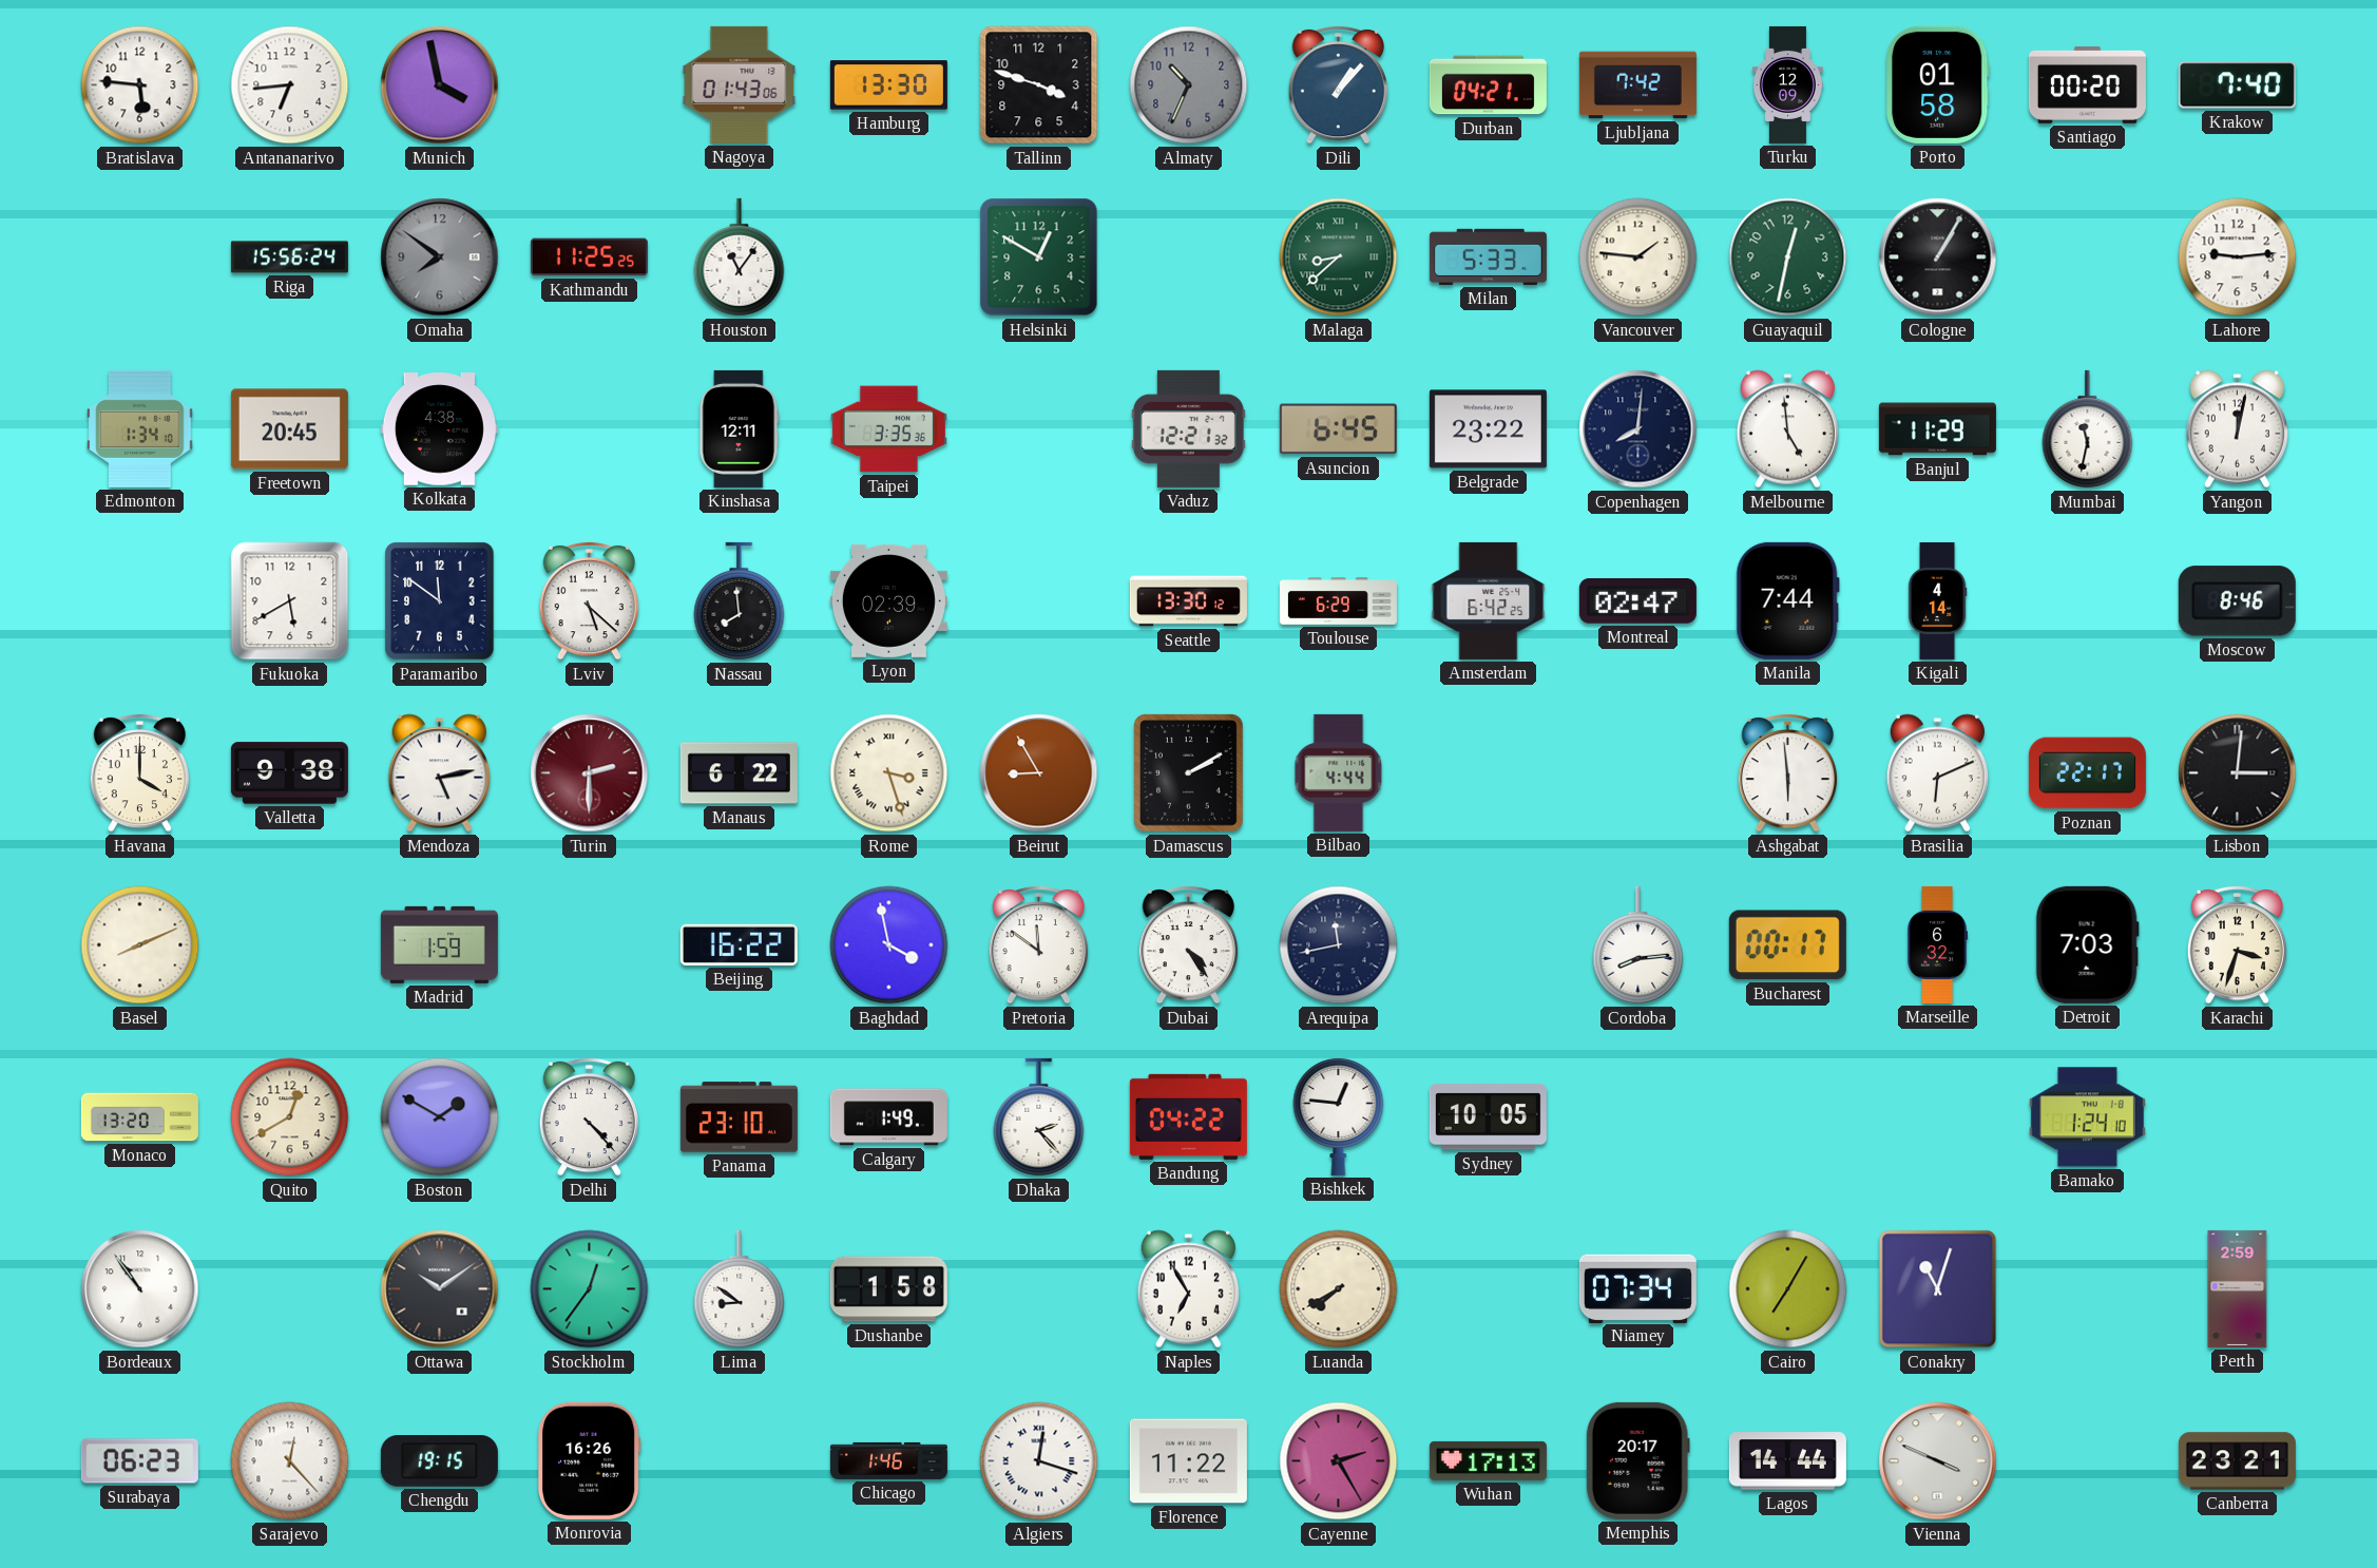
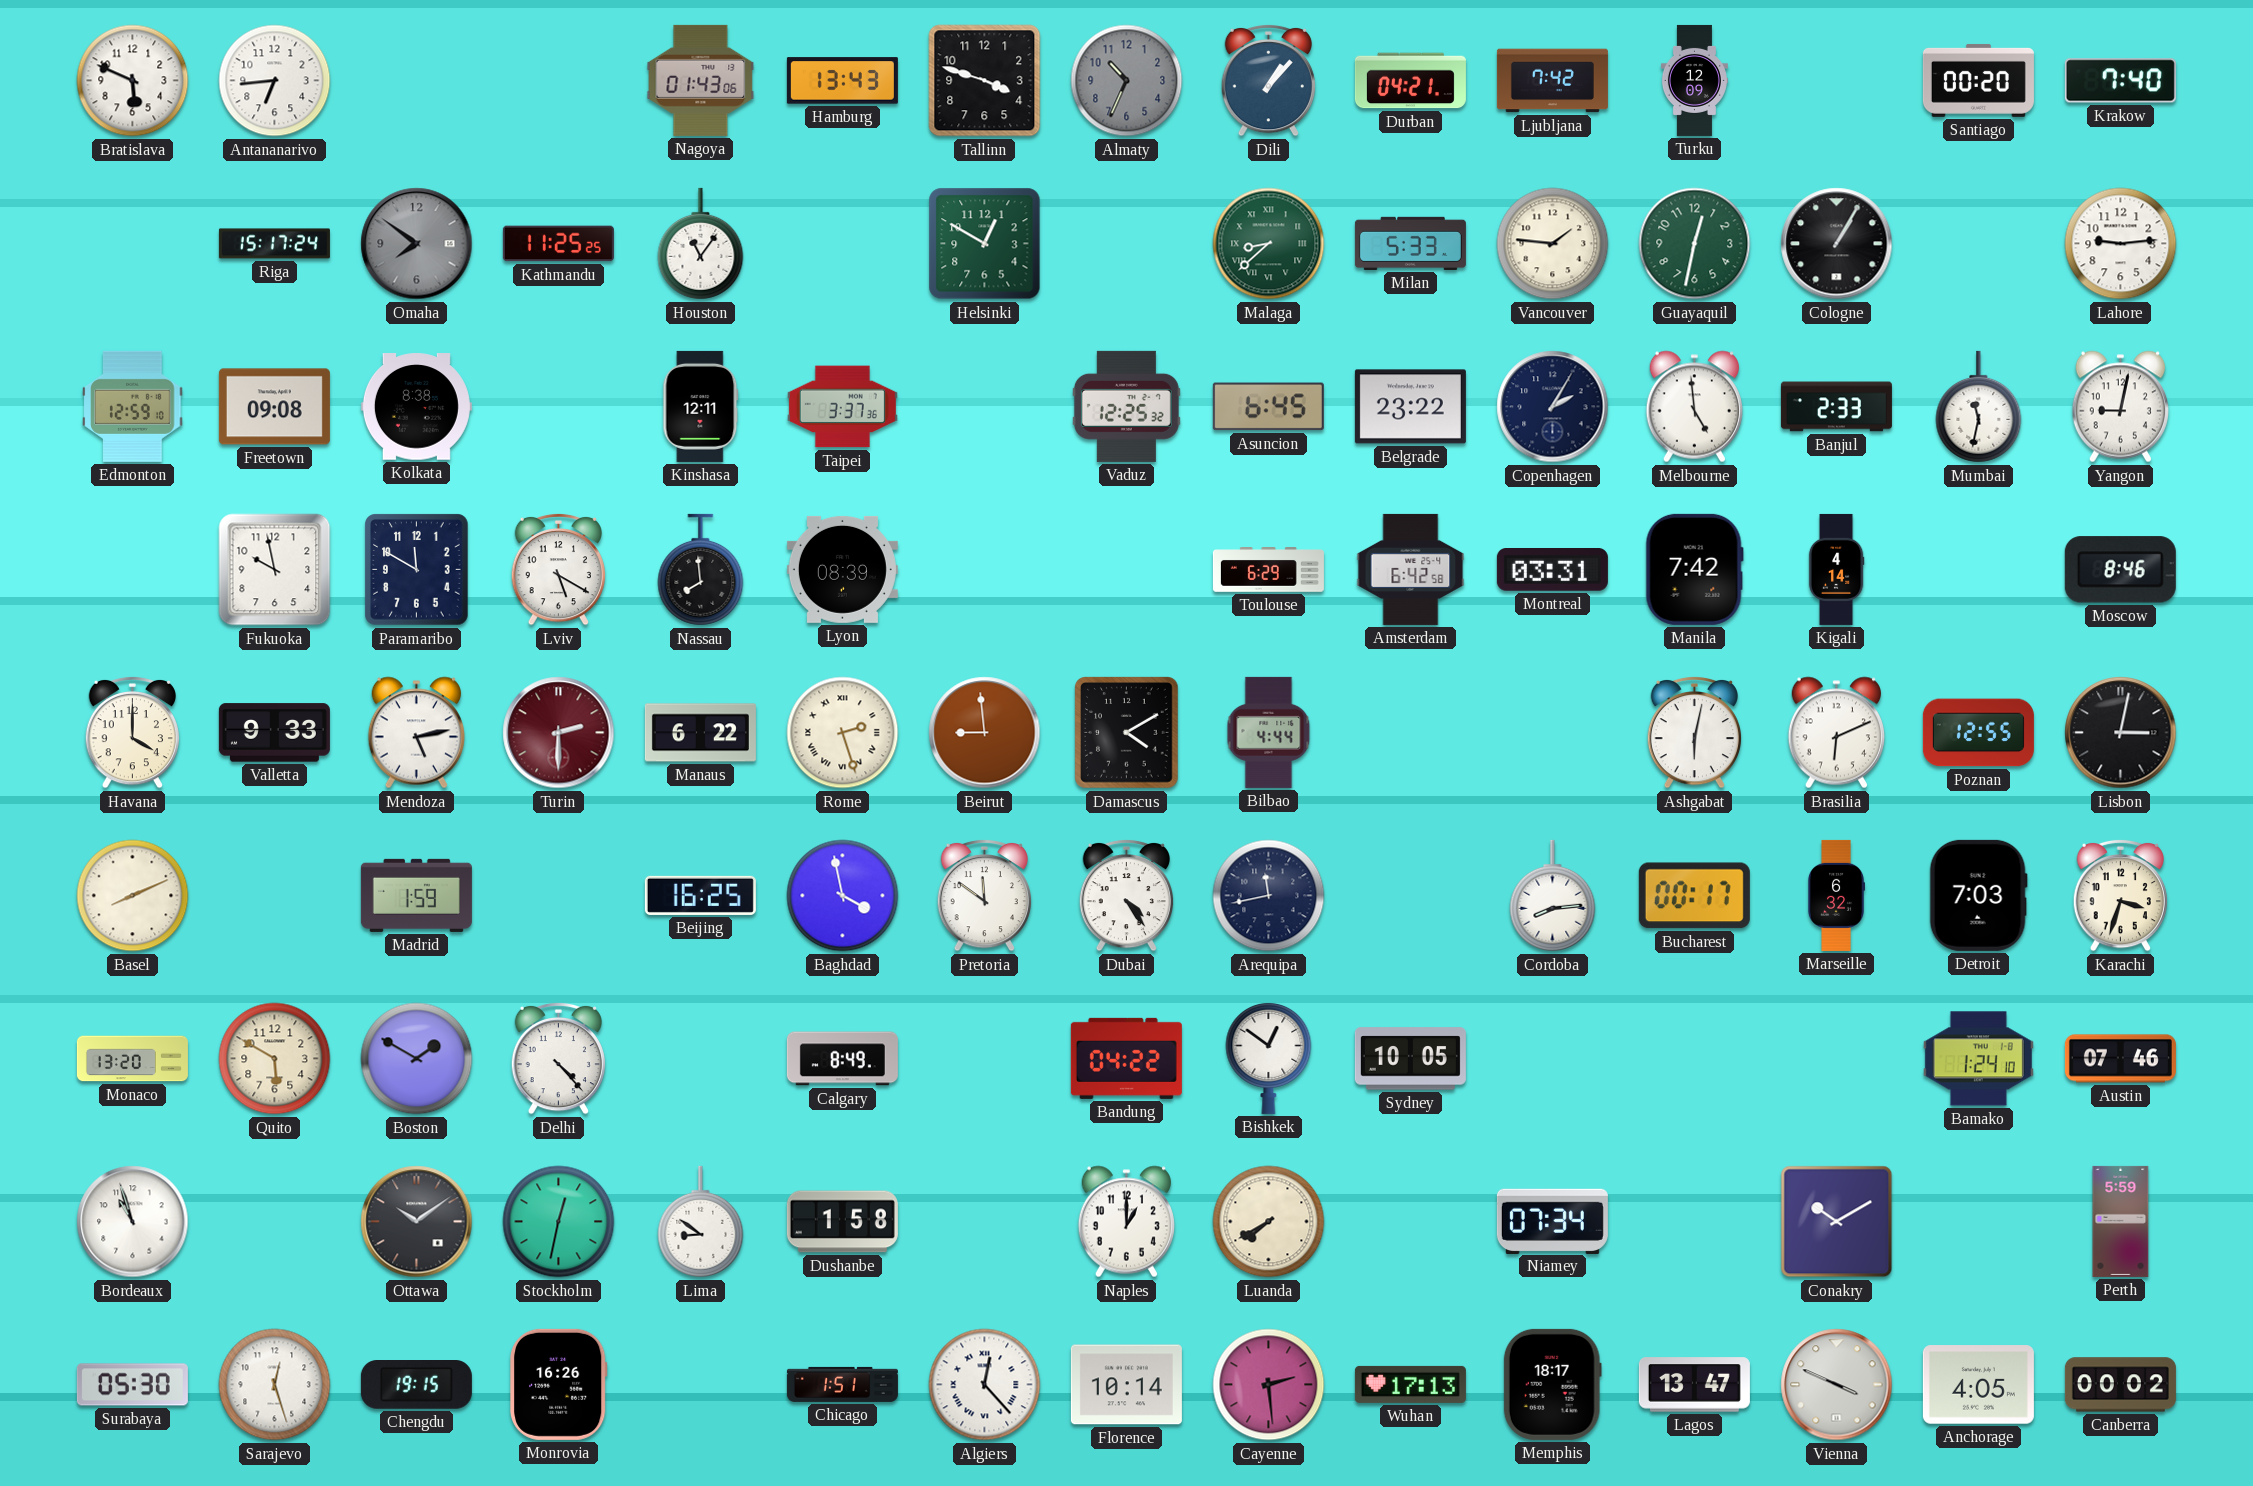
Bratislava: 5:46 -> 5:49
Munich: 3:58 -> none
Hamburg: 13:30 -> 13:43
Porto: 01:58 -> none
Riga: 15:56 -> 15:17
Edmonton: 1:34 -> 12:59
Freetown: 20:45 -> 09:08
Kolkata: 4:38 -> 8:38
Taipei: 3:35 -> 3:37
Vaduz: 12:21 -> 12:25
Copenhagen: 8:01 -> 2:05
Banjul: 11:29 -> 2:33
Yangon: 12:02 -> 9:02
Fukuoka: 5:40 -> 9:58
Paramaribo: 11:51 -> 11:50
Lviv: 5:22 -> 5:20
Lyon: 02:39 -> 08:39
Seattle: 13:30 -> none
Amsterdam: 6:42:25 -> 6:42:58
Montreal: 02:47 -> 03:31
Manila: 7:44 -> 7:42
Valletta: 9:38 -> 9:33
Rome: 3:27 -> 2:27
Beirut: 8:55 -> 8:59
Damascus: 2:10 -> 4:10
Ashgabat: 5:59 -> 6:02
Poznan: 22:17 -> 12:55
Lisbon: 3:01 -> 3:02
Beijing: 16:22 -> 16:25
Quito: 12:40 -> 5:50
Panama: 23:10 -> none
Calgary: 1:49 -> 8:49
Dhaka: 2:23 -> none
Bishkek: 12:46 -> 12:51
Austin: none -> 07:46
Bordeaux: 10:54 -> 10:57
Stockholm: 12:36 -> 12:32
Naples: 6:55 -> 1:00
Cairo: 7:05 -> none
Conakry: 11:03 -> 10:10
Perth: 2:59 -> 5:59
Surabaya: 06:23 -> 05:30
Sarajevo: 12:23 -> 12:27
Chicago: 1:46 -> 1:51
Algiers: 12:18 -> 12:23
Florence: 11:22 -> 10:14
Cayenne: 2:25 -> 2:29
Memphis: 20:17 -> 18:17
Lagos: 14:44 -> 13:47
Anchorage: none -> 4:05
Canberra: 23:21 -> 00:02
